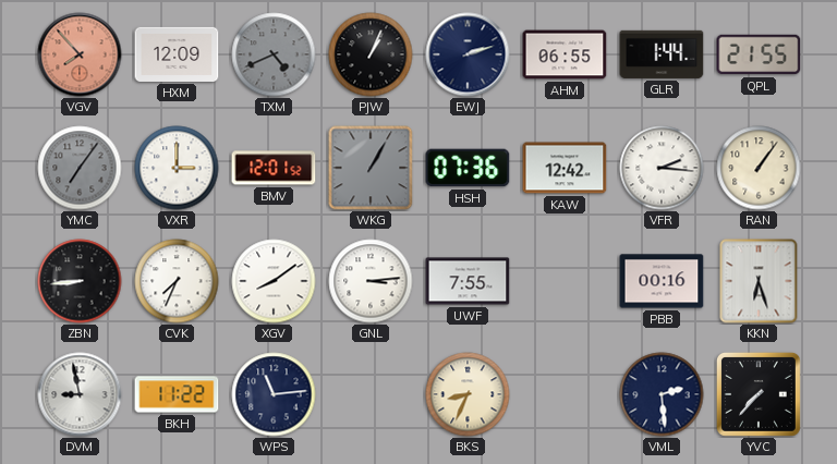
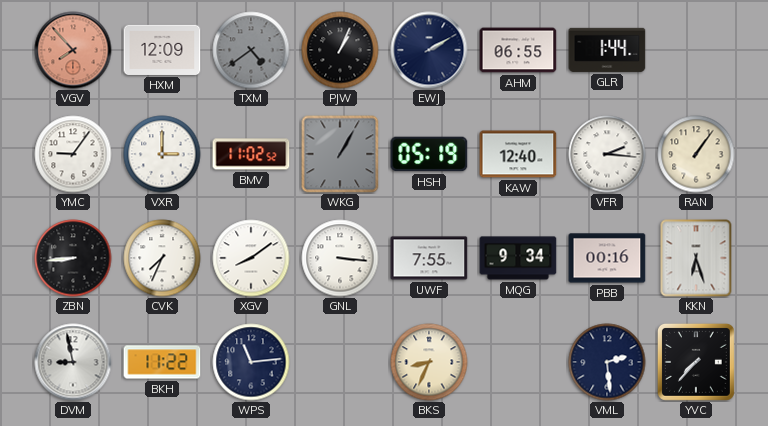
TXM: 4:41 -> 4:39
EWJ: 2:12 -> 2:10
QPL: 21:55 -> none
YMC: 7:06 -> 9:06
YMC dial: grey -> white
BMV: 12:01 -> 11:02
HSH: 07:36 -> 05:19
KAW: 12:42 -> 12:40
GNL: 3:14 -> 3:16
MQG: none -> 9:34
